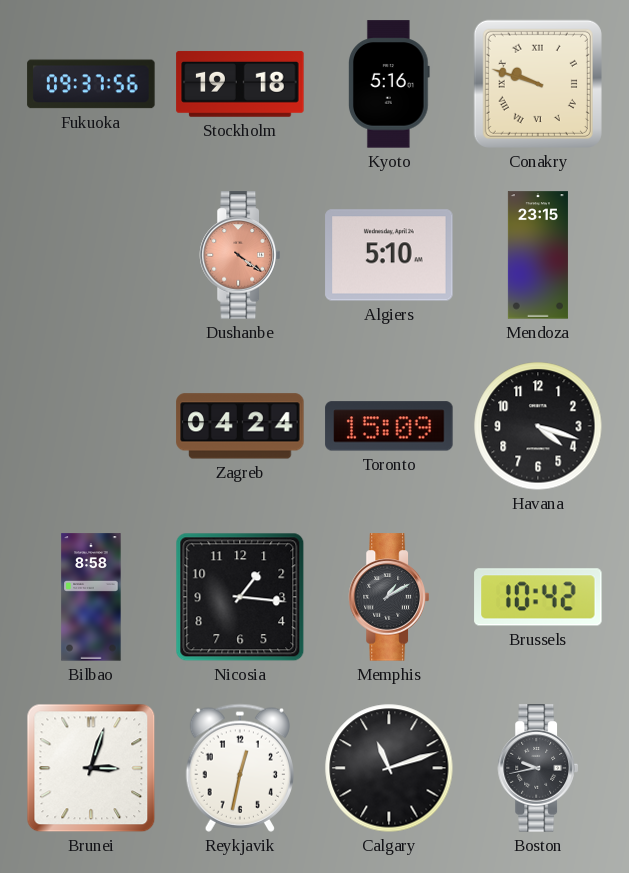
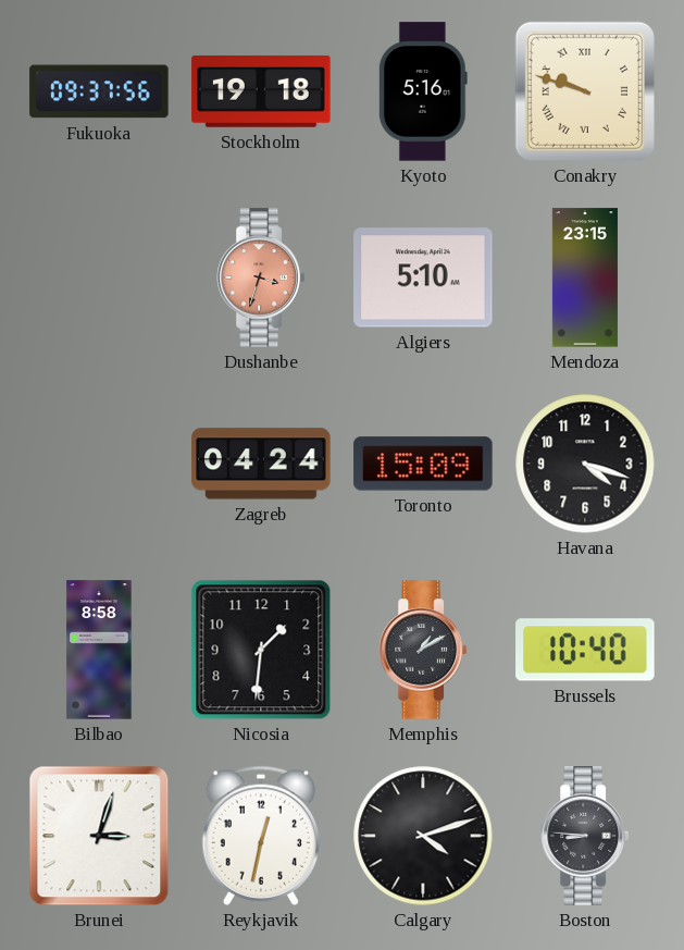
Dushanbe: 4:21 -> 3:33
Nicosia: 1:16 -> 1:31
Brussels: 10:42 -> 10:40
Calgary: 11:12 -> 4:12
Boston: 9:43 -> 8:46
